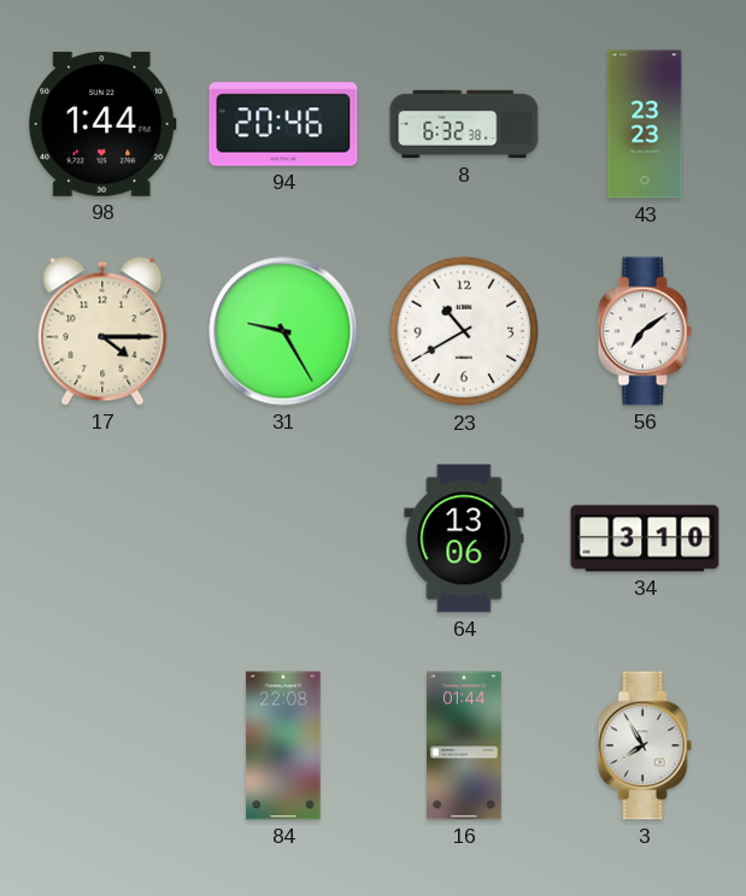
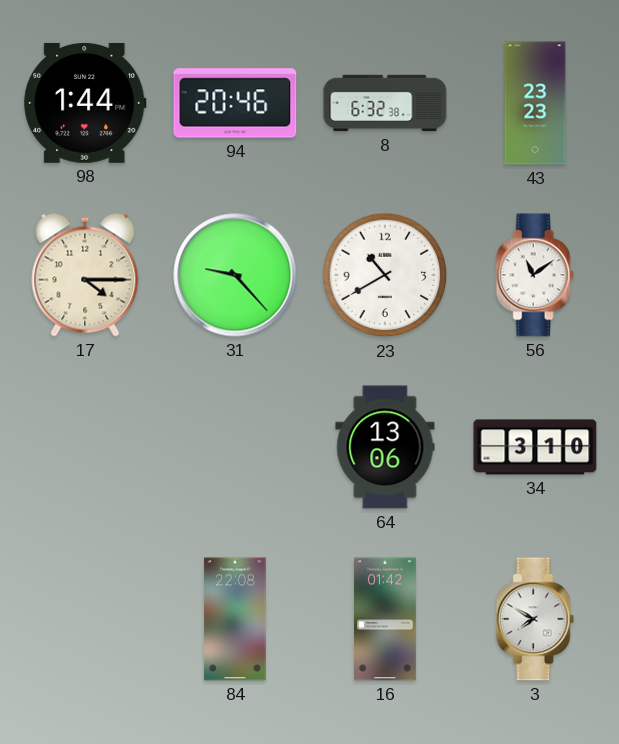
31: 9:25 -> 9:23
56: 7:09 -> 11:09
16: 01:44 -> 01:42
3: 7:55 -> 7:50
